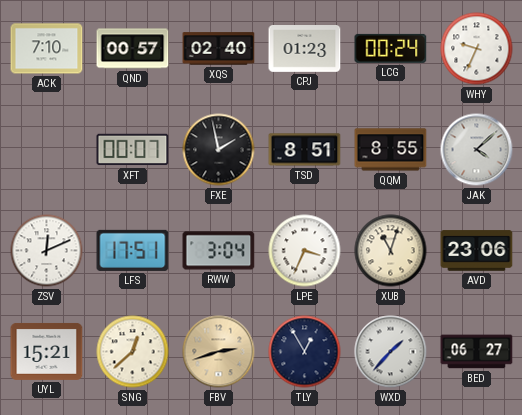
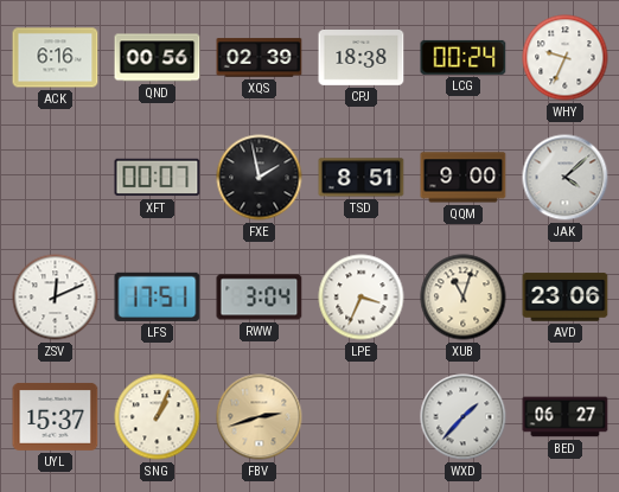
ACK: 7:10 -> 6:16
QND: 00:57 -> 00:56
XQS: 02:40 -> 02:39
CPJ: 01:23 -> 18:38
QQM: 8:55 -> 9:00
UYL: 15:21 -> 15:37
SNG: 12:38 -> 1:04
TLY: 12:55 -> none
